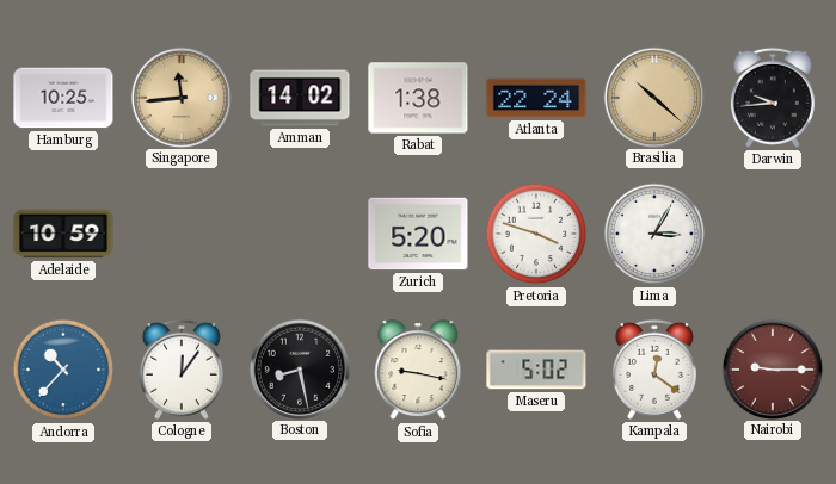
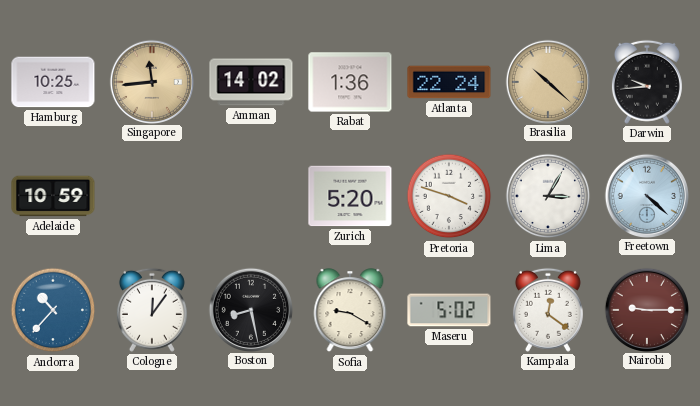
Rabat: 1:38 -> 1:36
Freetown: none -> 4:22
Sofia: 9:17 -> 9:20
